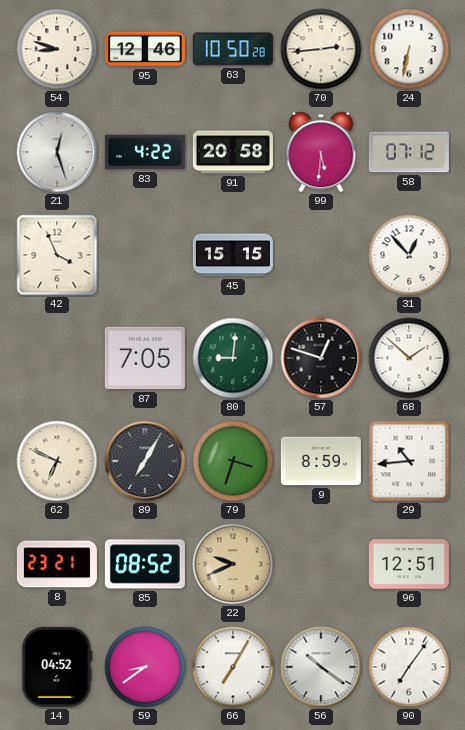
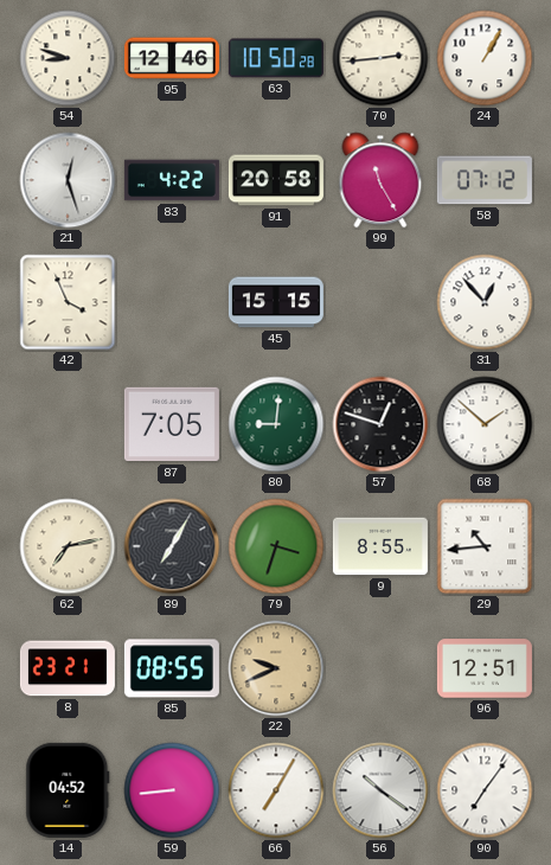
24: 6:32 -> 1:05
99: 5:31 -> 11:25
62: 6:49 -> 7:13
9: 8:59 -> 8:55
85: 08:52 -> 08:55
59: 8:39 -> 8:44
